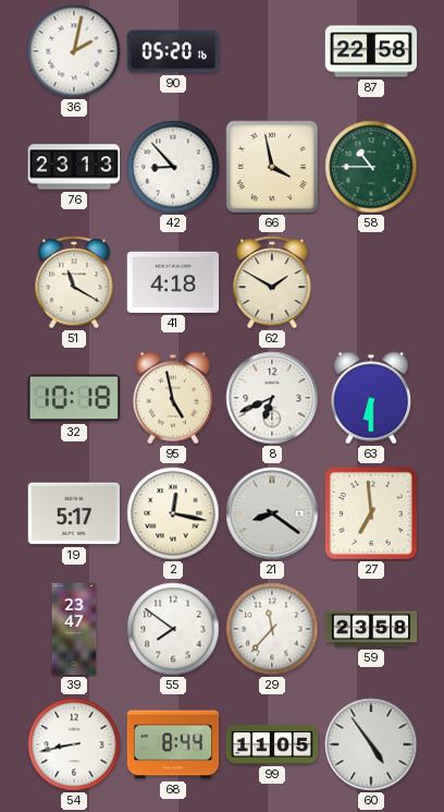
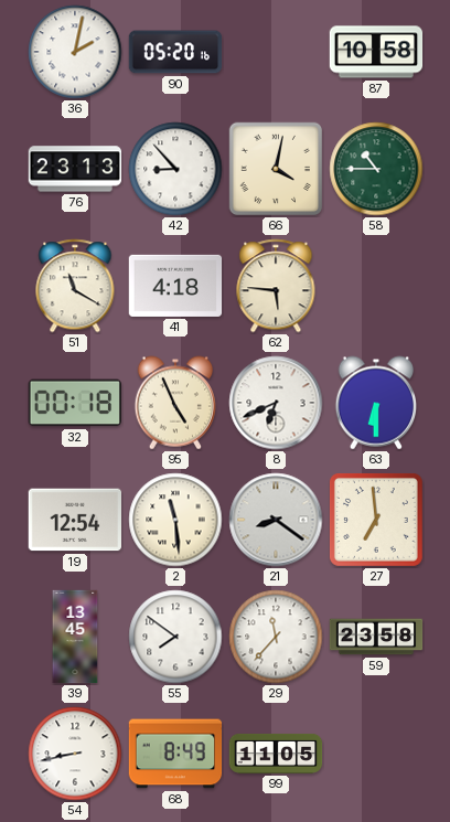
87: 22:58 -> 10:58
66: 3:58 -> 4:02
62: 1:50 -> 5:46
32: 10:18 -> 00:18
95: 4:58 -> 4:56
19: 5:17 -> 12:54
2: 12:17 -> 11:29
39: 23:47 -> 13:45
68: 8:44 -> 8:49
60: 4:54 -> none
